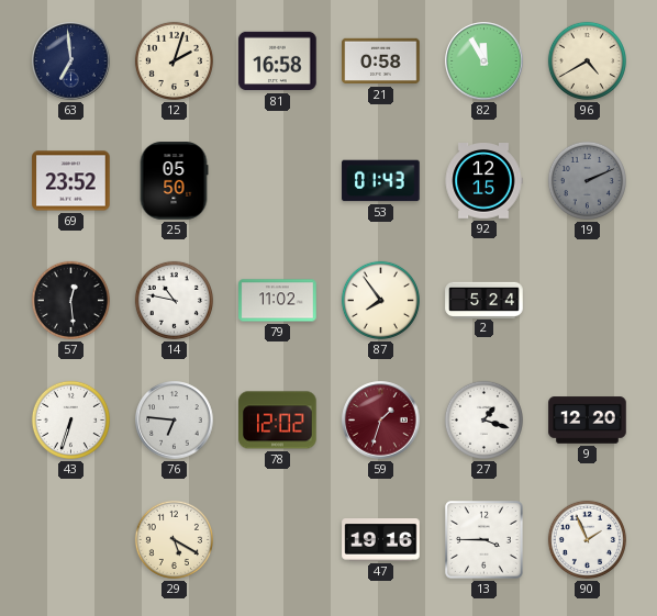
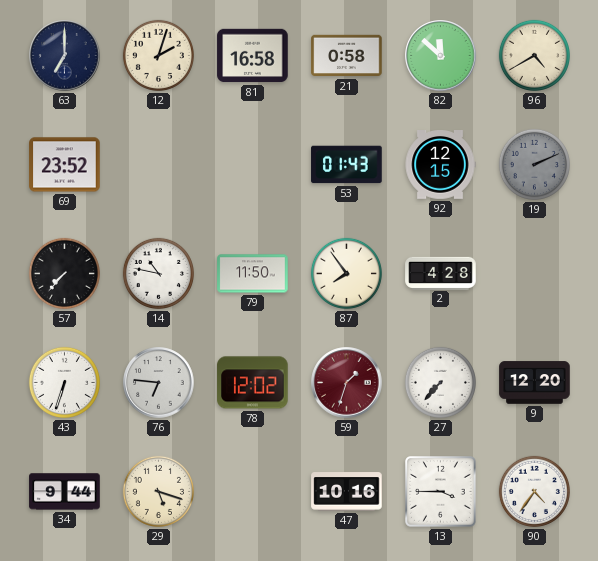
63: 6:59 -> 7:00
82: 11:55 -> 11:52
25: 05:50 -> none
57: 12:29 -> 7:37
79: 11:02 -> 11:50
2: 5:24 -> 4:28
27: 1:18 -> 7:37
34: none -> 9:44
29: 5:20 -> 5:18
47: 19:16 -> 10:16
90: 1:56 -> 4:36
